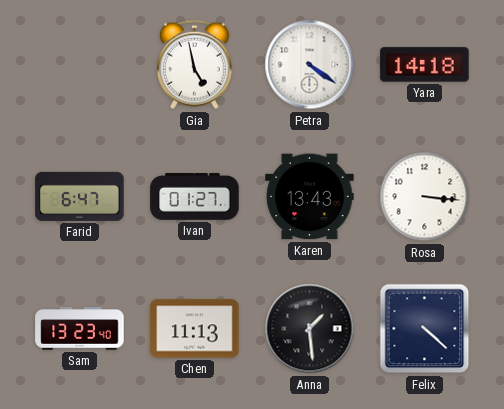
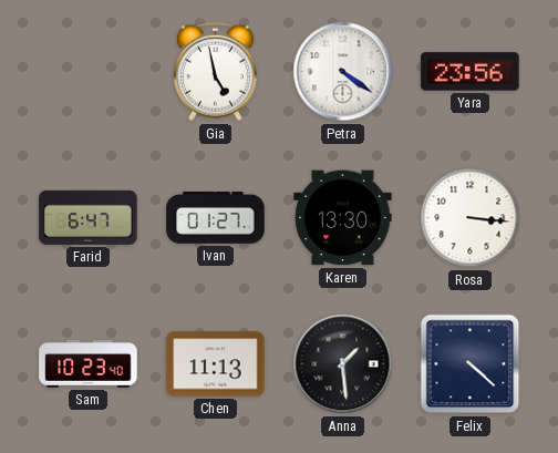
Yara: 14:18 -> 23:56
Karen: 13:43 -> 13:30
Sam: 13:23 -> 10:23
